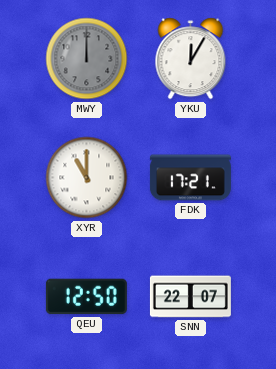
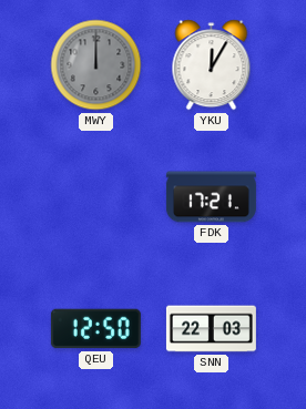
XYR: 11:00 -> none
SNN: 22:07 -> 22:03
